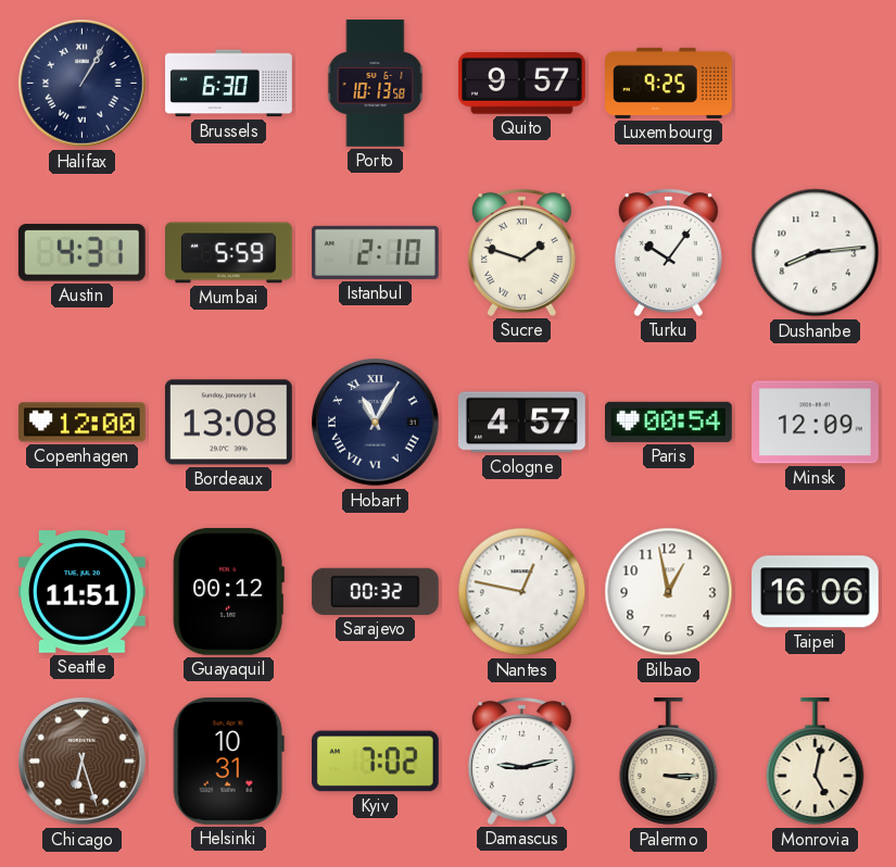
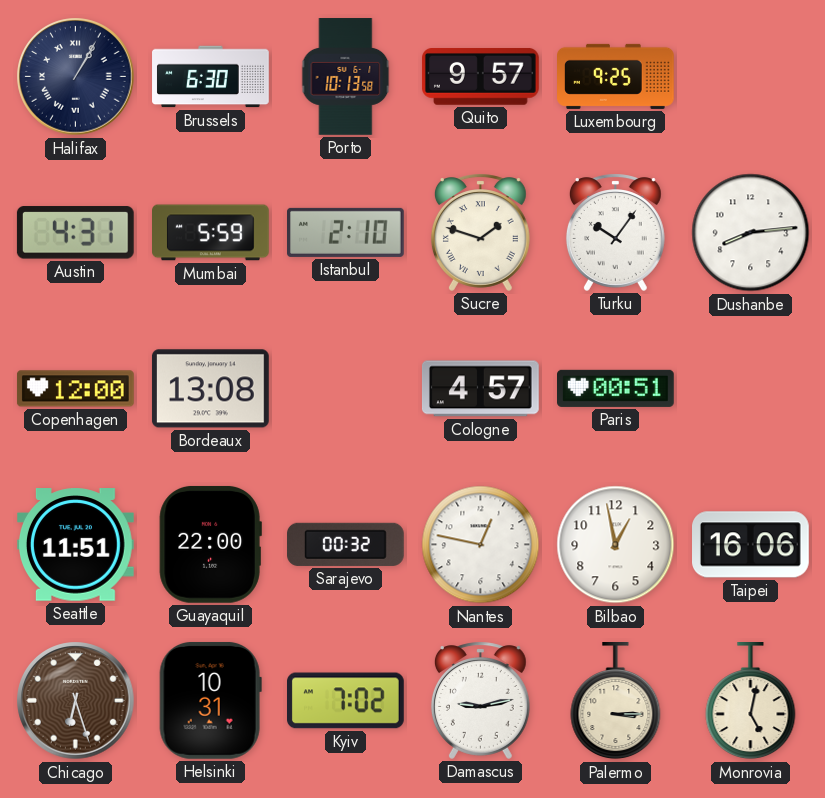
Hobart: 11:05 -> none
Paris: 00:54 -> 00:51
Minsk: 12:09 -> none
Guayaquil: 00:12 -> 22:00
